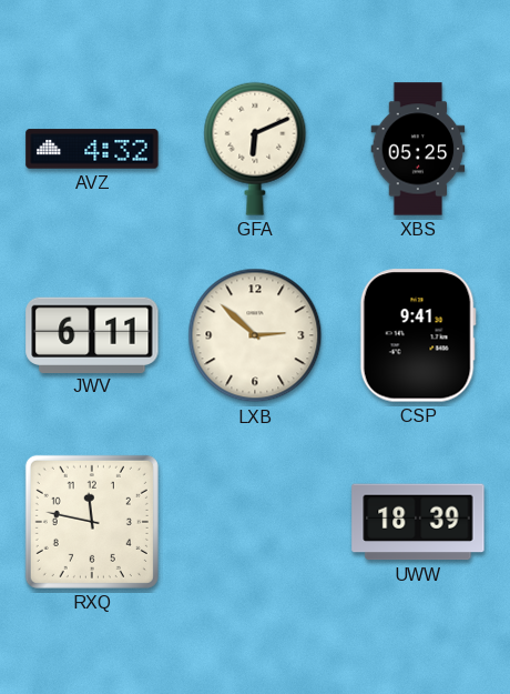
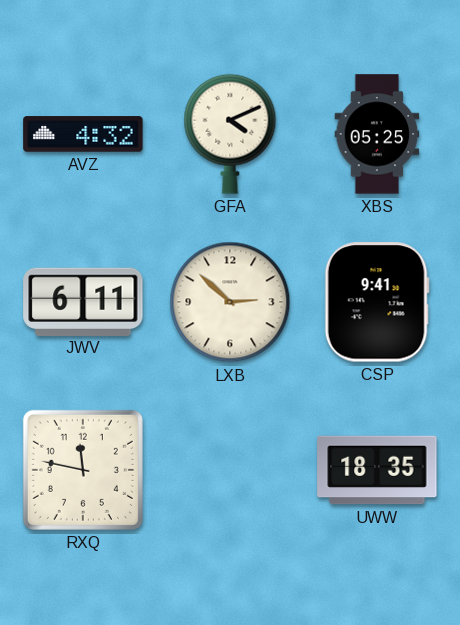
GFA: 6:11 -> 4:11
UWW: 18:39 -> 18:35
